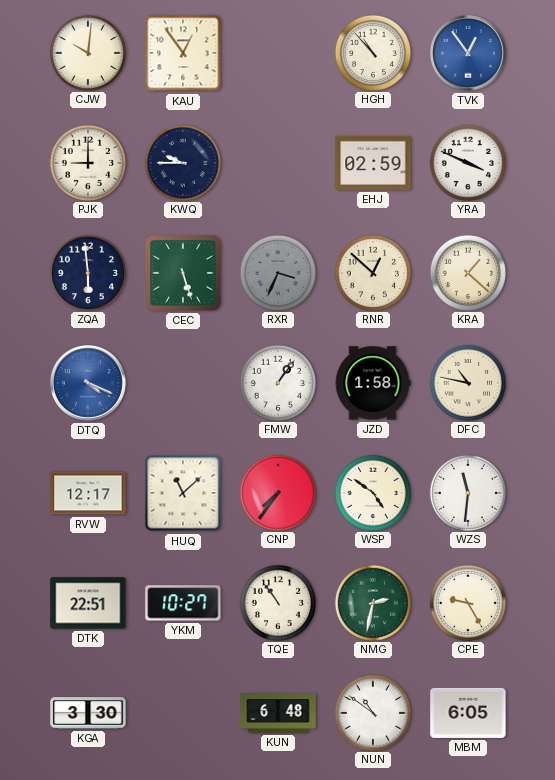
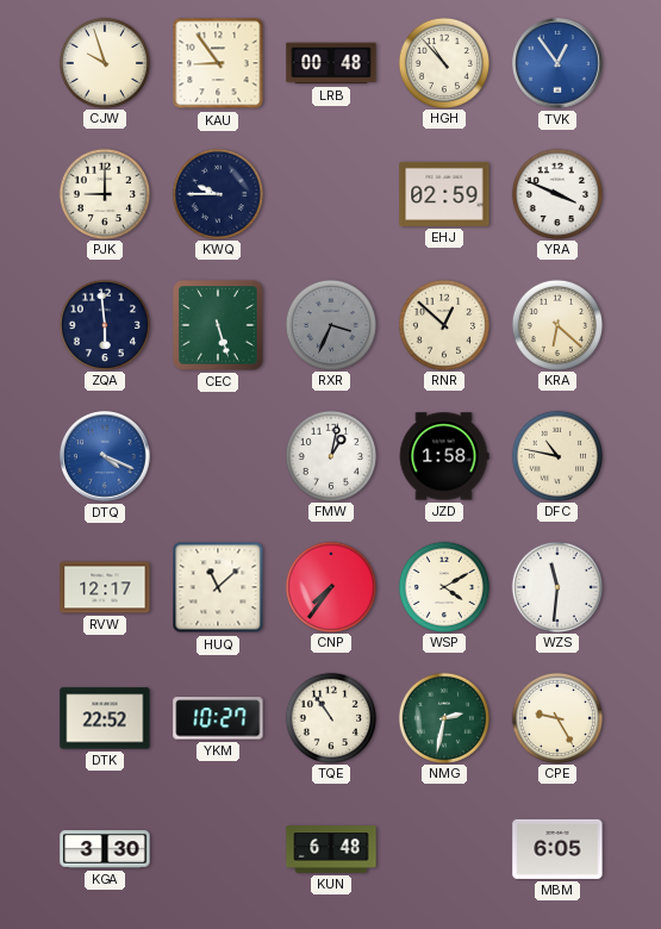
CJW: 10:01 -> 9:57
KAU: 12:54 -> 8:54
LRB: none -> 00:48
KRA: 1:22 -> 6:22
FMW: 1:06 -> 1:02
WSP: 4:51 -> 4:10
DTK: 22:51 -> 22:52
NUN: 10:51 -> none
